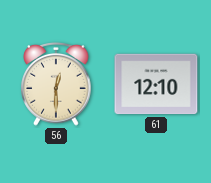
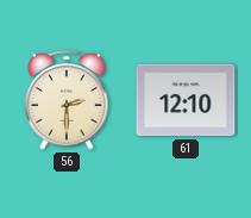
56: 12:30 -> 2:30
